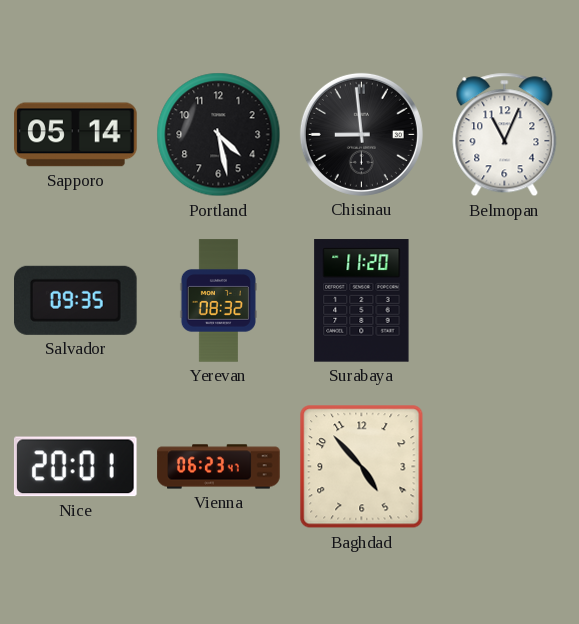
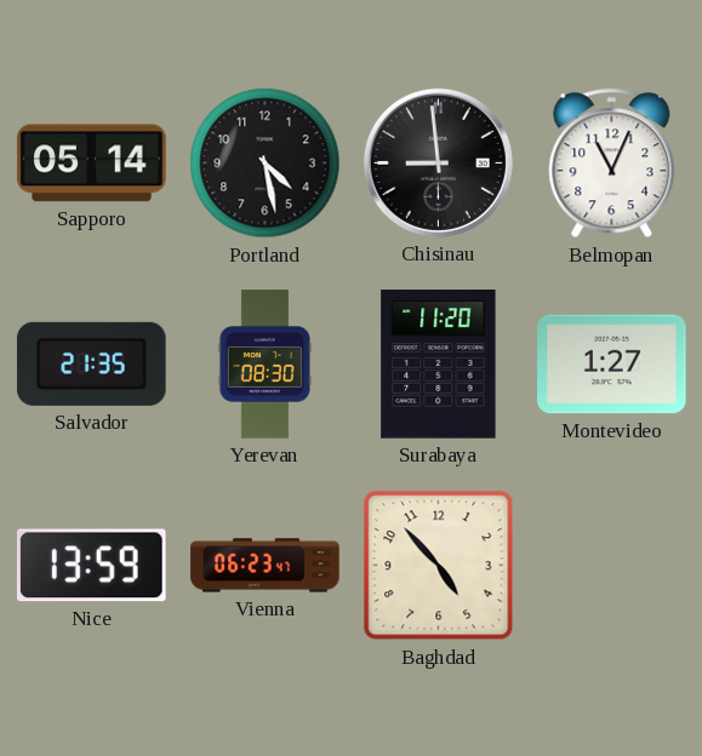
Salvador: 09:35 -> 21:35
Yerevan: 08:32 -> 08:30
Montevideo: none -> 1:27
Nice: 20:01 -> 13:59
